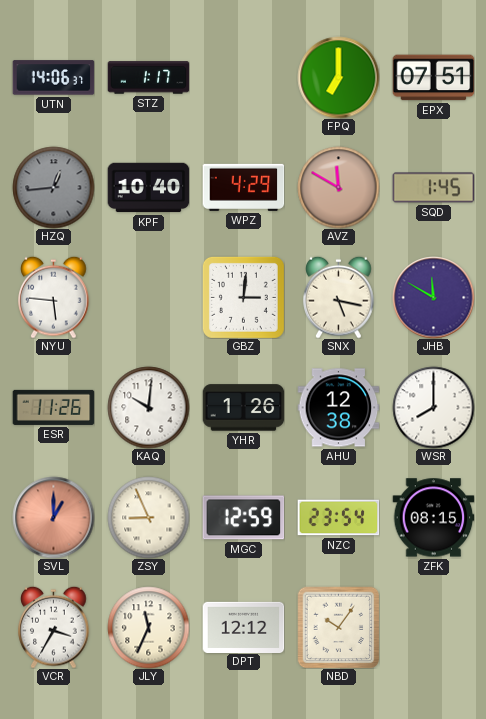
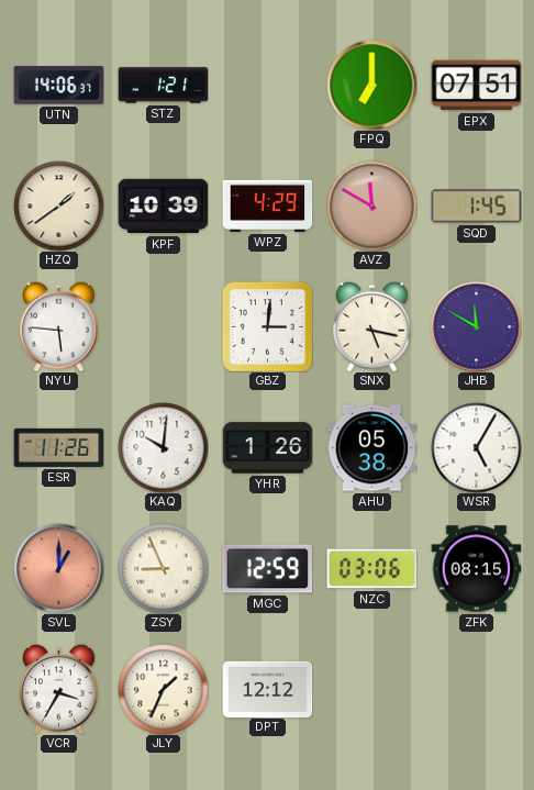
STZ: 1:17 -> 1:21
HZQ: 12:44 -> 1:39
HZQ dial: grey -> cream
KPF: 10:40 -> 10:39
AHU: 12:38 -> 05:38
WSR: 8:00 -> 5:05
NZC: 23:54 -> 03:06
JLY: 11:34 -> 1:34
NBD: 10:06 -> none
